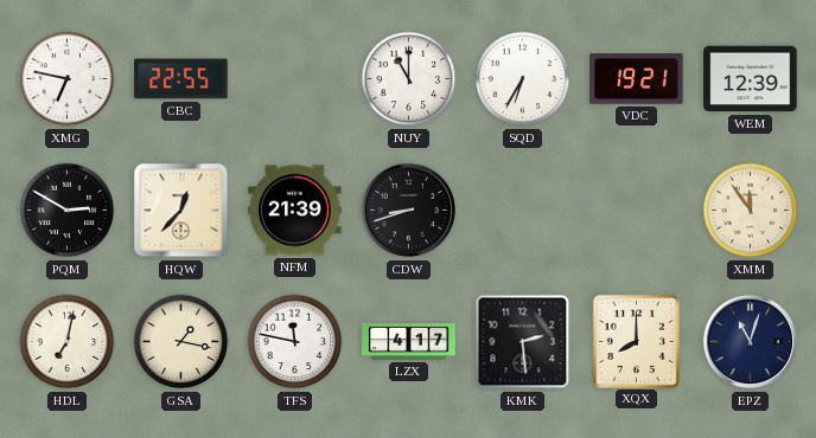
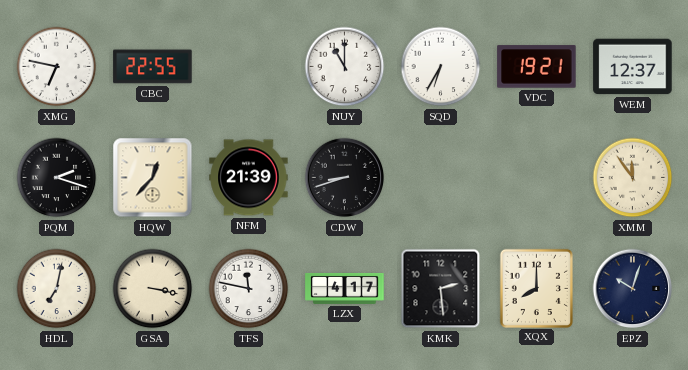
WEM: 12:39 -> 12:37
PQM: 2:50 -> 2:18
GSA: 1:17 -> 3:17
EPZ: 11:03 -> 10:03
